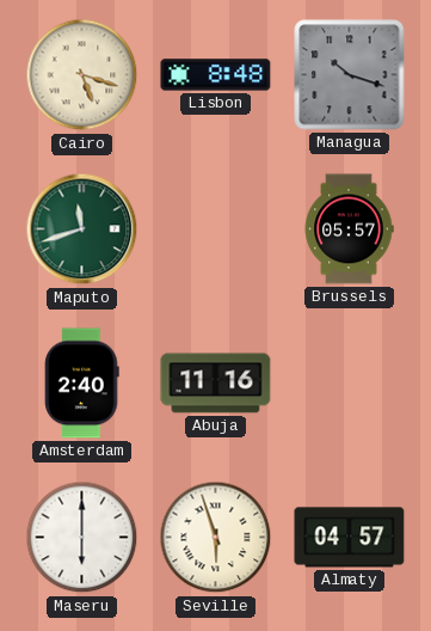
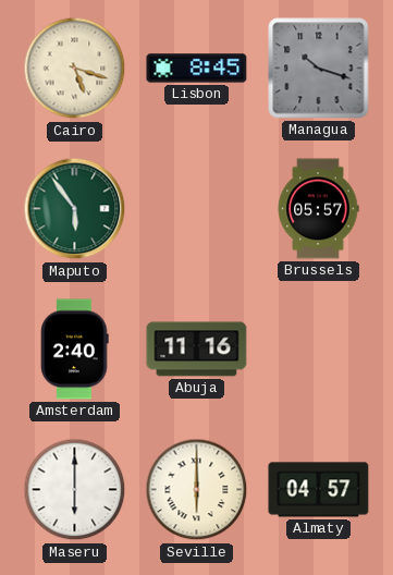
Lisbon: 8:48 -> 8:45
Maputo: 11:42 -> 5:54
Seville: 5:57 -> 6:00
